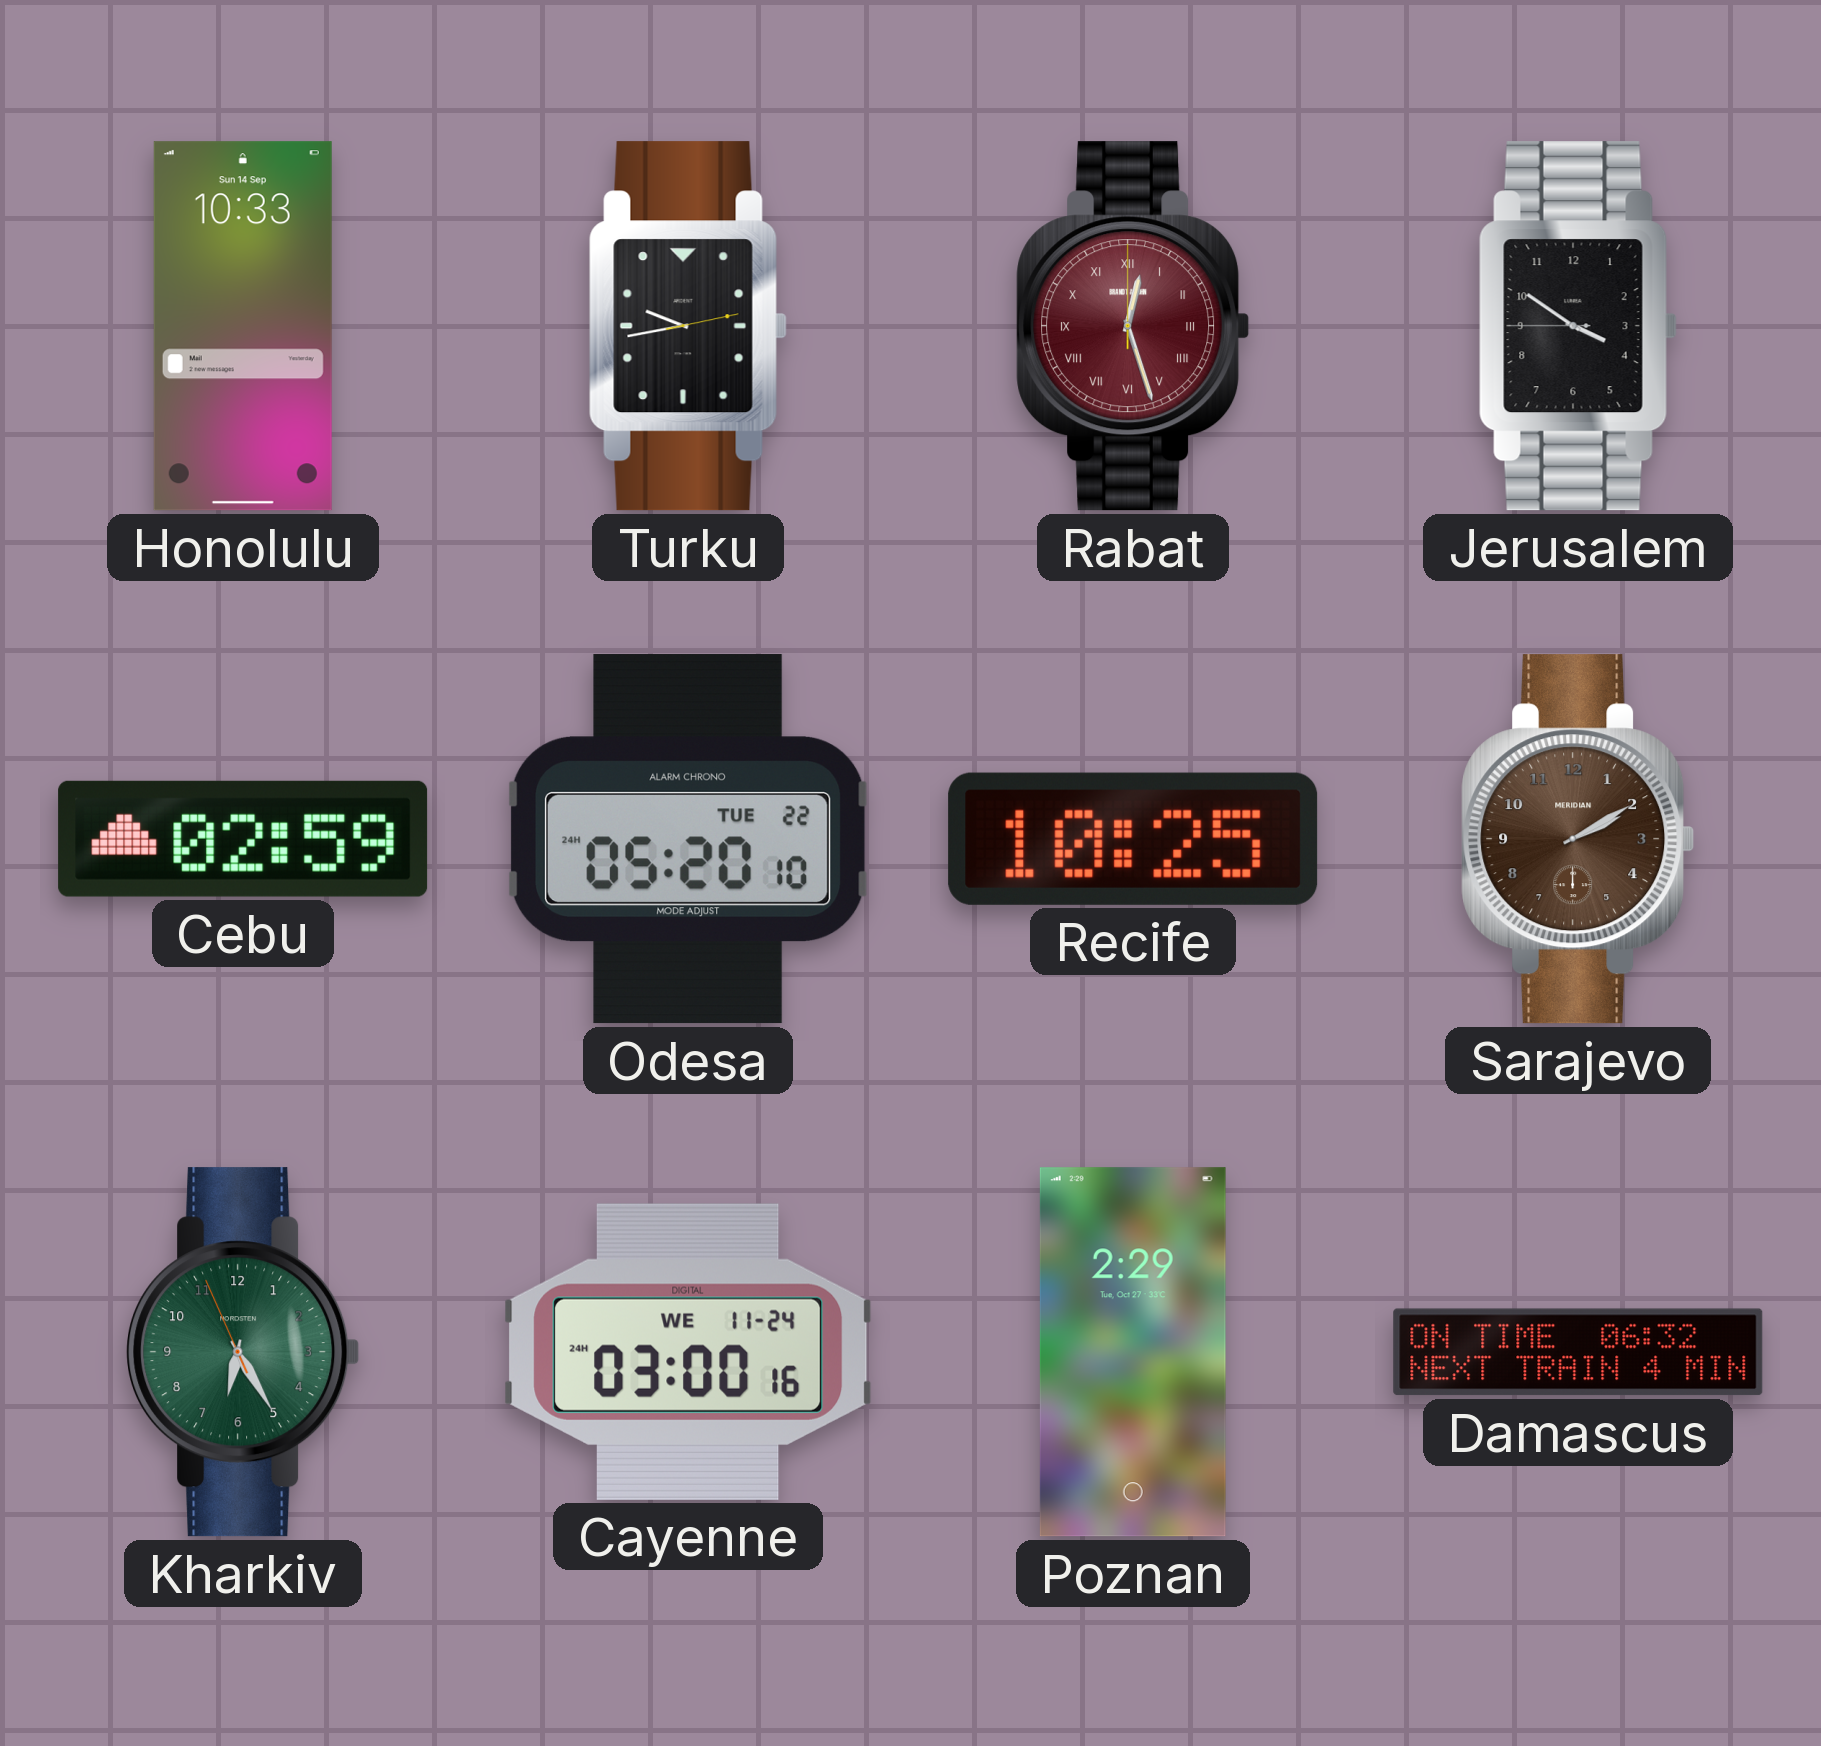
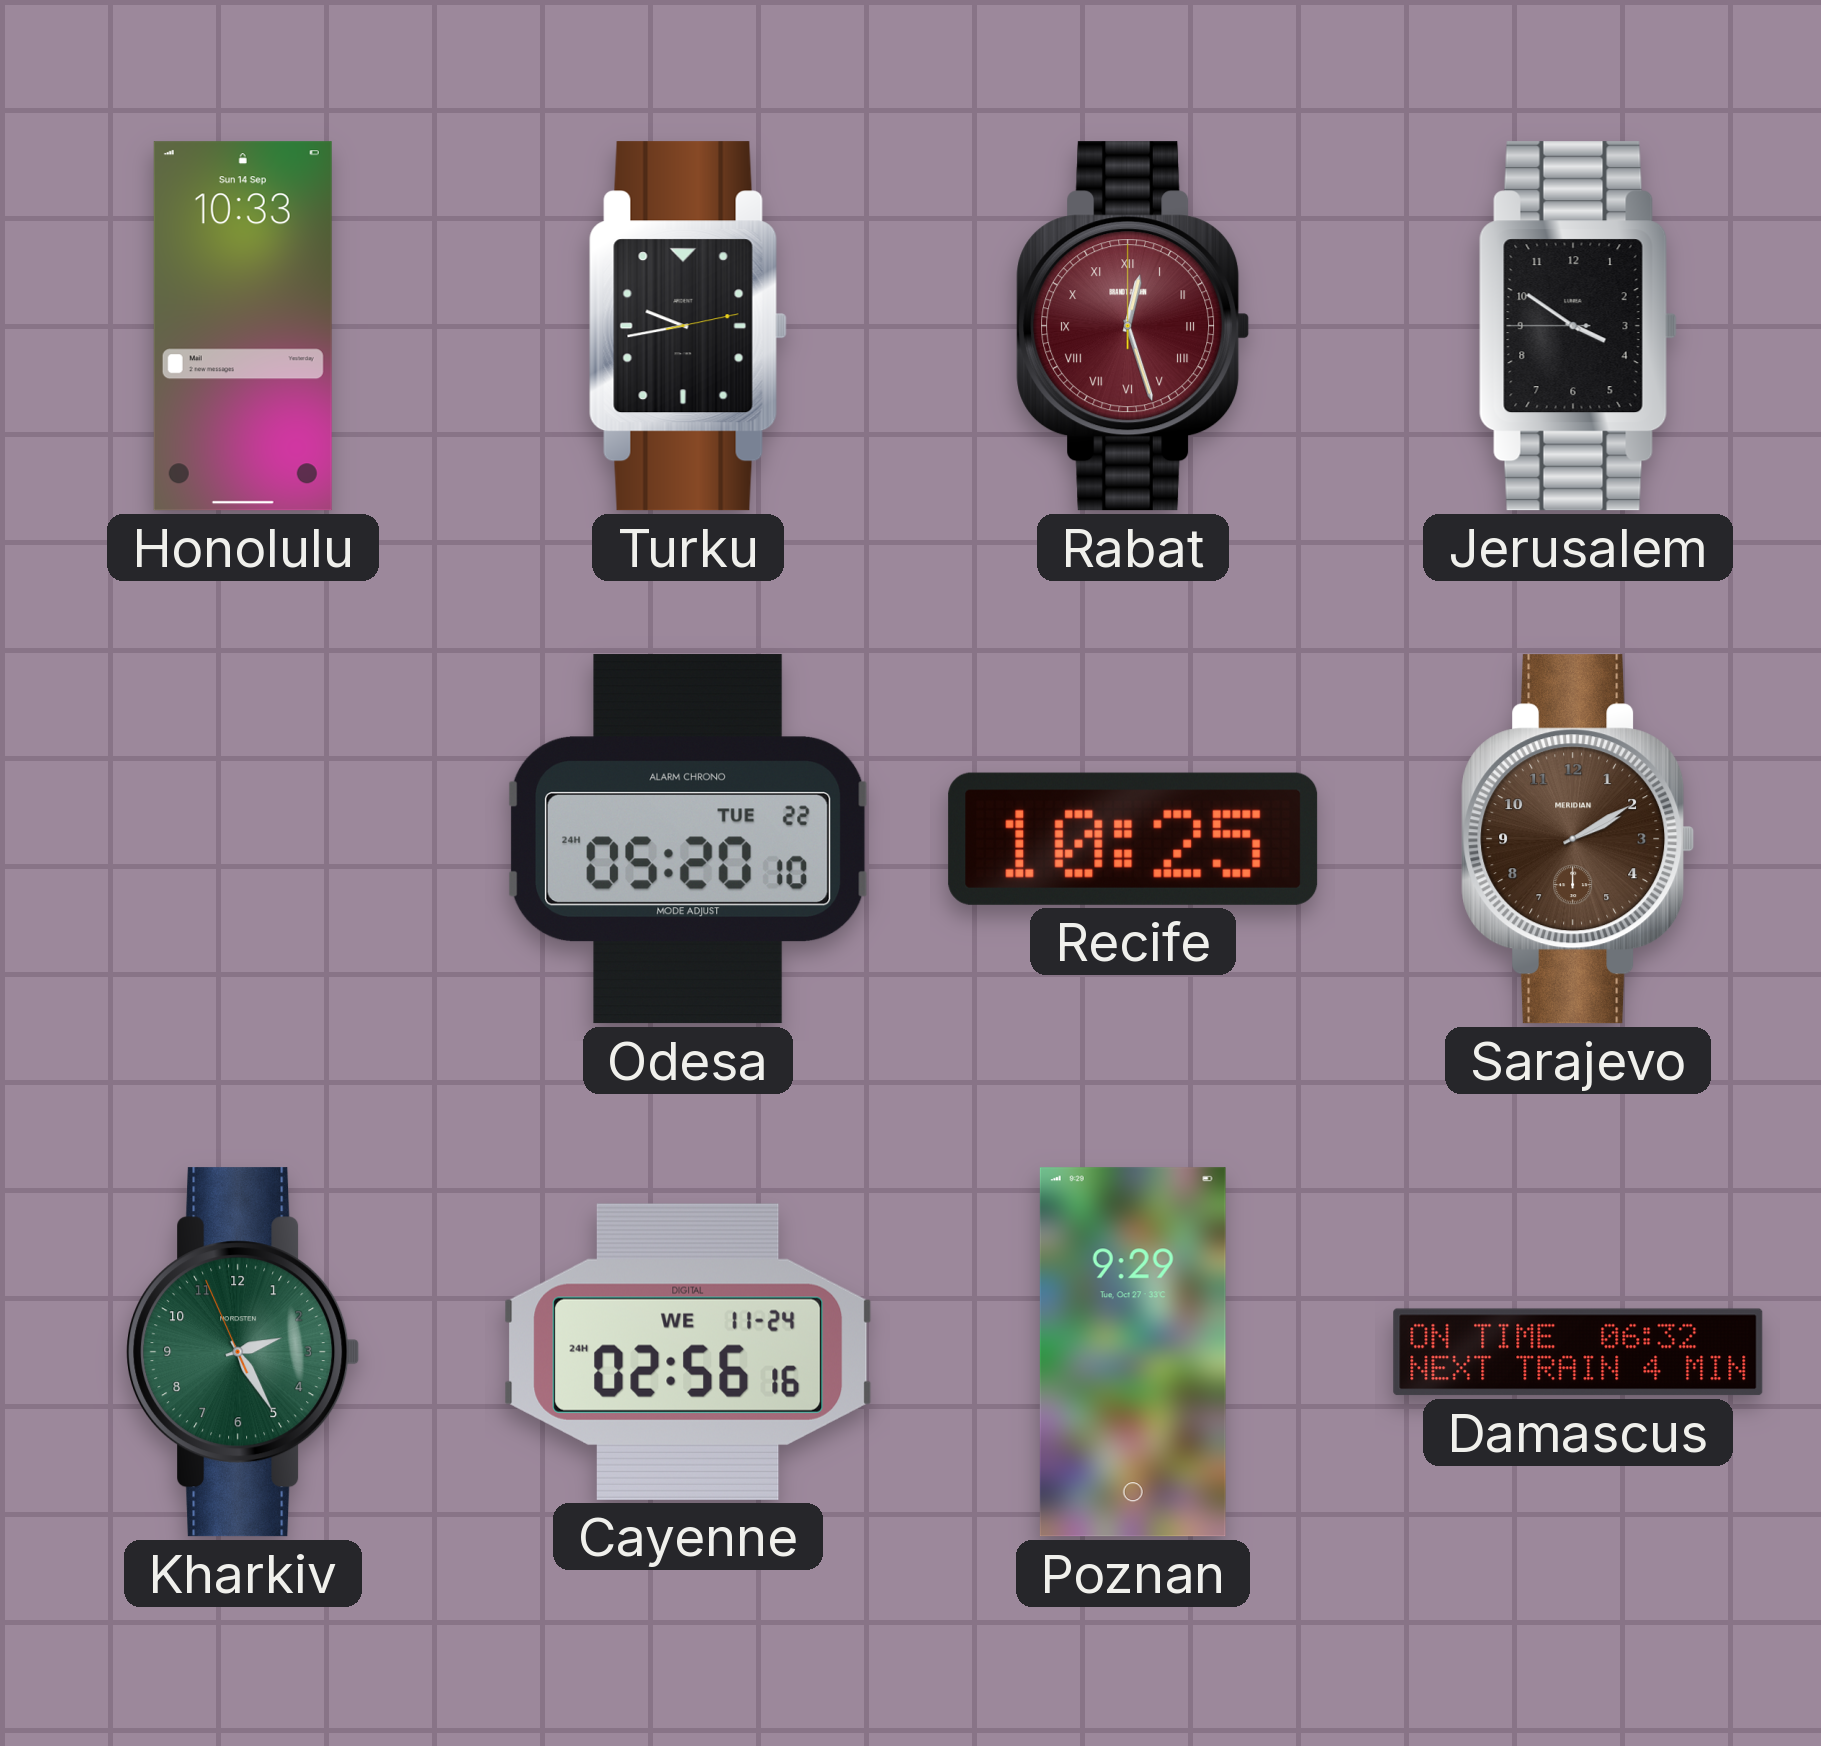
Cebu: 02:59 -> none
Kharkiv: 6:24 -> 2:24
Cayenne: 03:00 -> 02:56
Poznan: 2:29 -> 9:29
